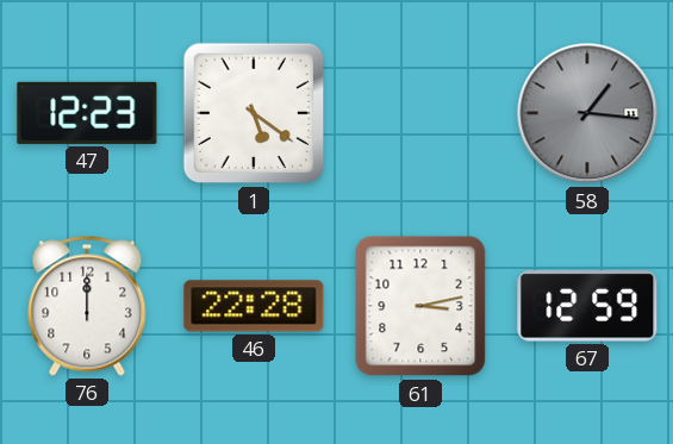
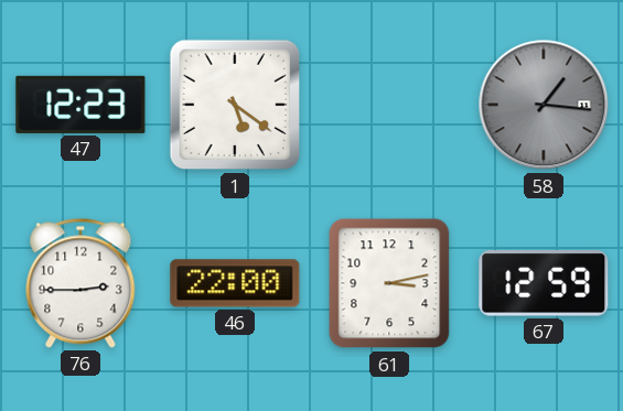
76: 12:00 -> 2:45
46: 22:28 -> 22:00
